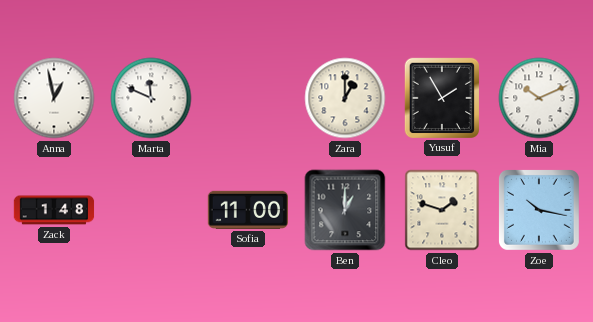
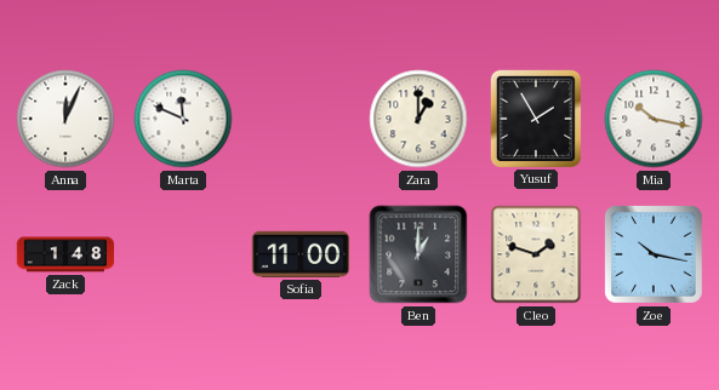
Anna: 12:58 -> 12:04
Mia: 10:11 -> 10:17
